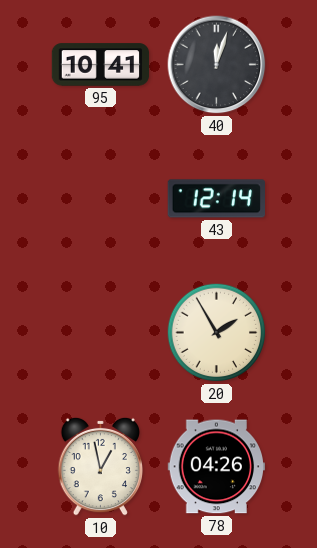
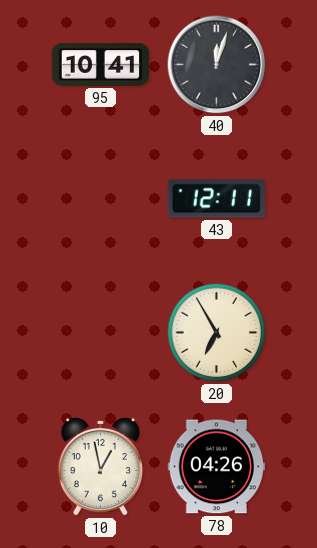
43: 12:14 -> 12:11
20: 1:55 -> 6:55
